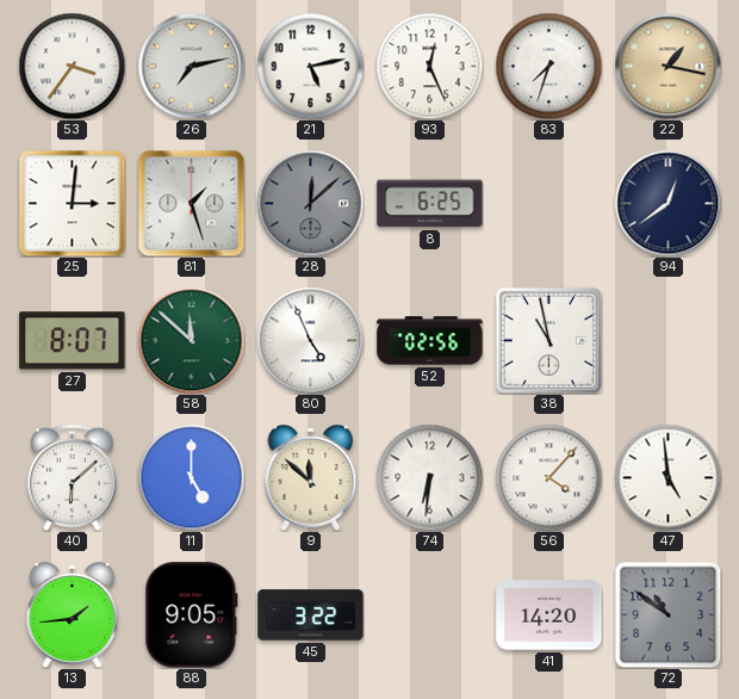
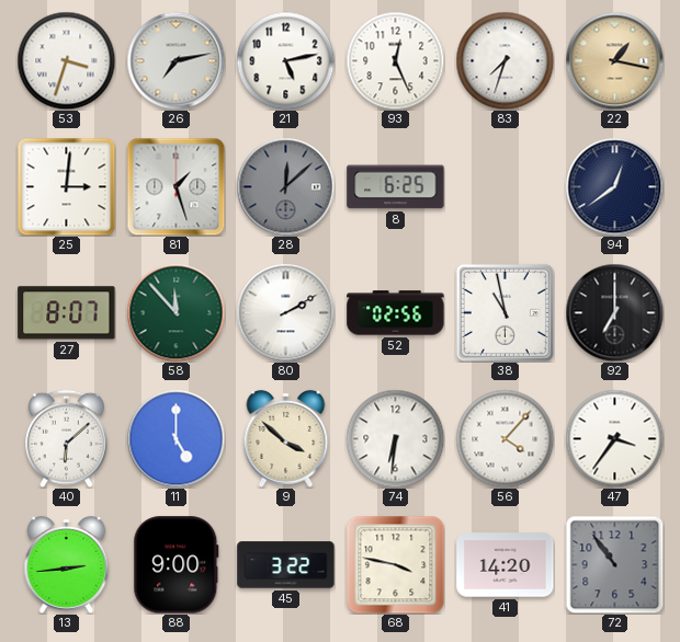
53: 3:36 -> 3:33
58: 11:52 -> 11:53
80: 4:56 -> 2:10
92: none -> 7:00
9: 11:52 -> 3:52
47: 4:59 -> 3:36
13: 1:44 -> 2:44
88: 9:05 -> 9:00
68: none -> 3:47
72: 10:51 -> 10:54
